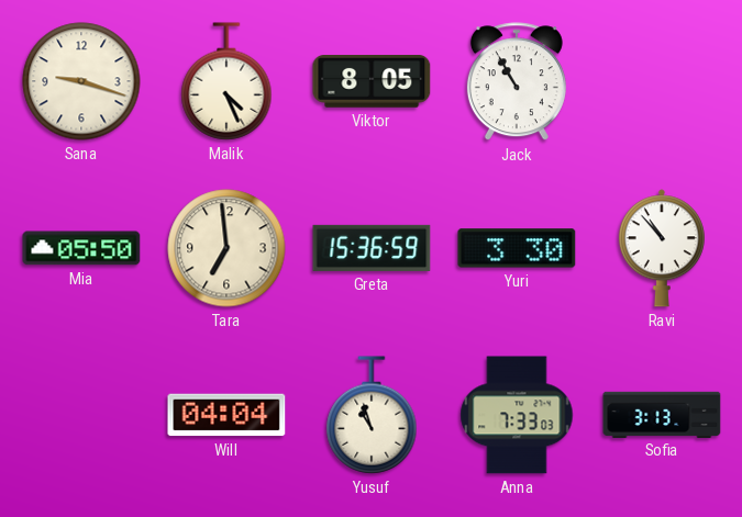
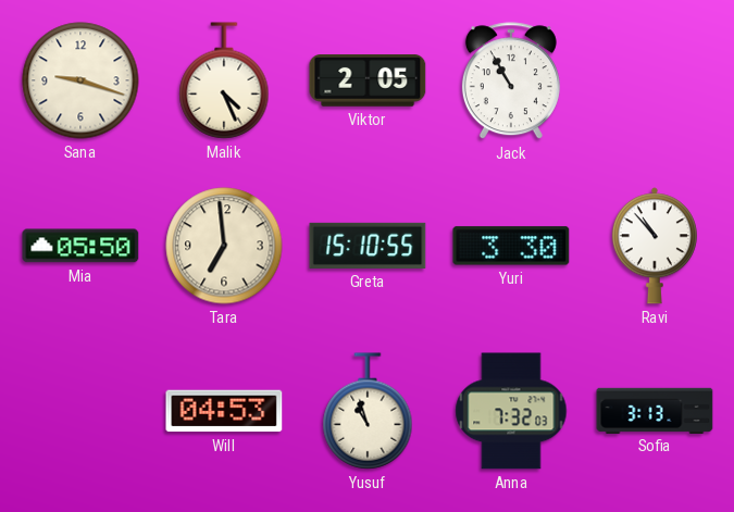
Viktor: 8:05 -> 2:05
Greta: 15:36 -> 15:10
Will: 04:04 -> 04:53
Anna: 7:33 -> 7:32
